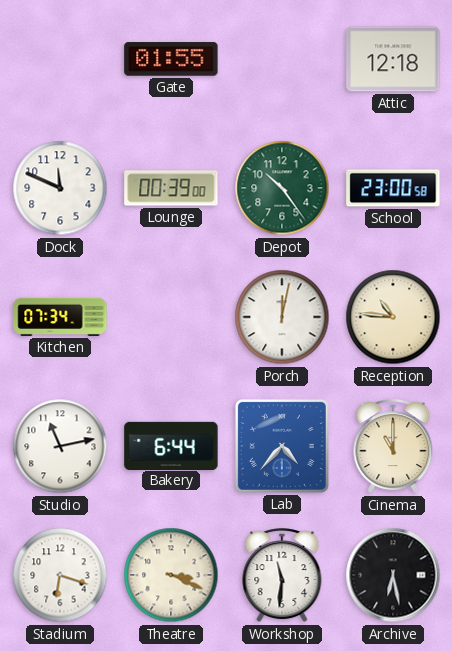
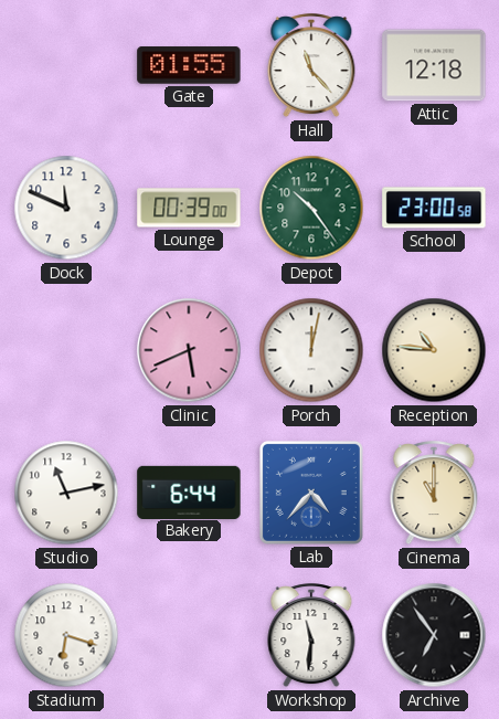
Hall: none -> 11:23
Kitchen: 07:34 -> none
Clinic: none -> 5:41
Theatre: 3:19 -> none
Archive: 6:28 -> 6:54
